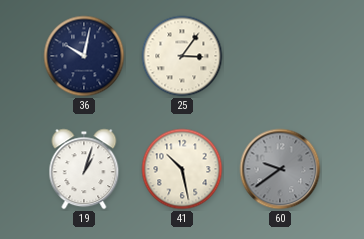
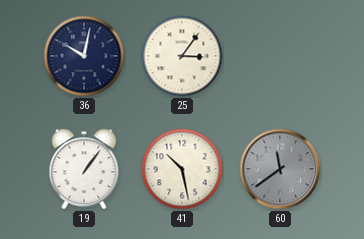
19: 1:03 -> 1:06
60: 9:39 -> 11:39
